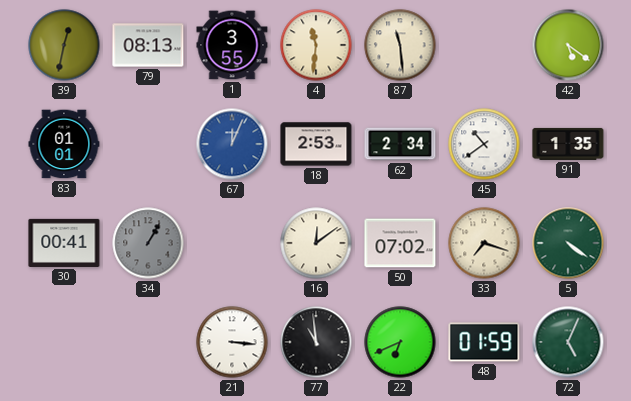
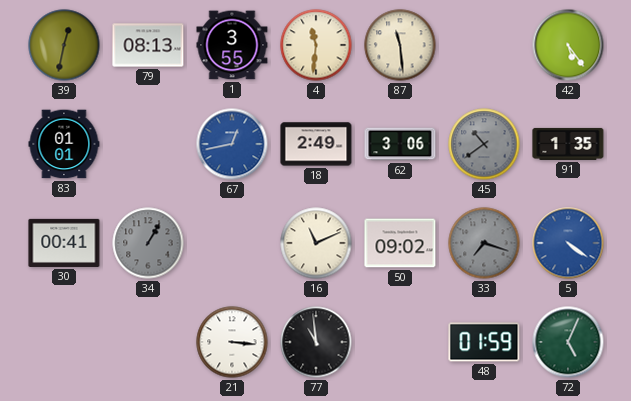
42: 5:21 -> 5:24
67: 12:04 -> 12:43
18: 2:53 -> 2:49
62: 2:34 -> 3:06
45 dial: white -> grey
16: 12:09 -> 11:11
50: 07:02 -> 09:02
33 dial: cream -> grey
5 dial: green -> blue
22: 6:41 -> none
